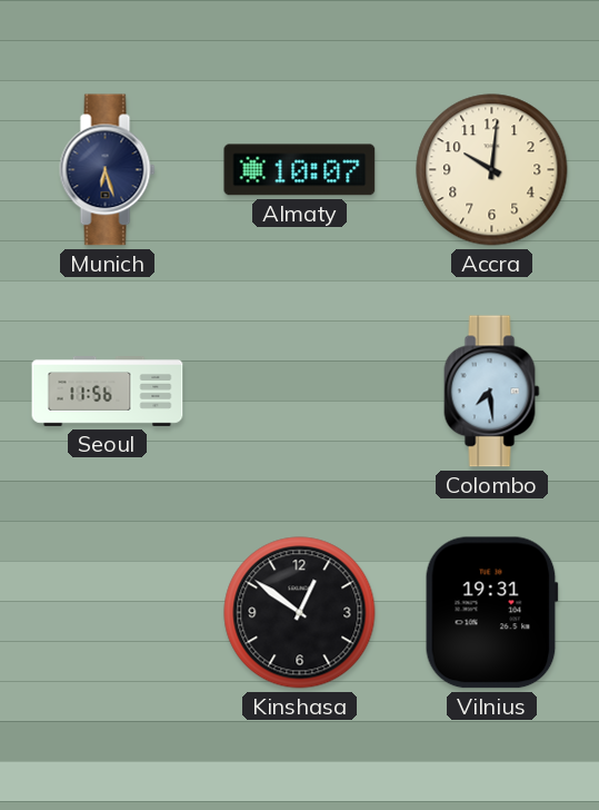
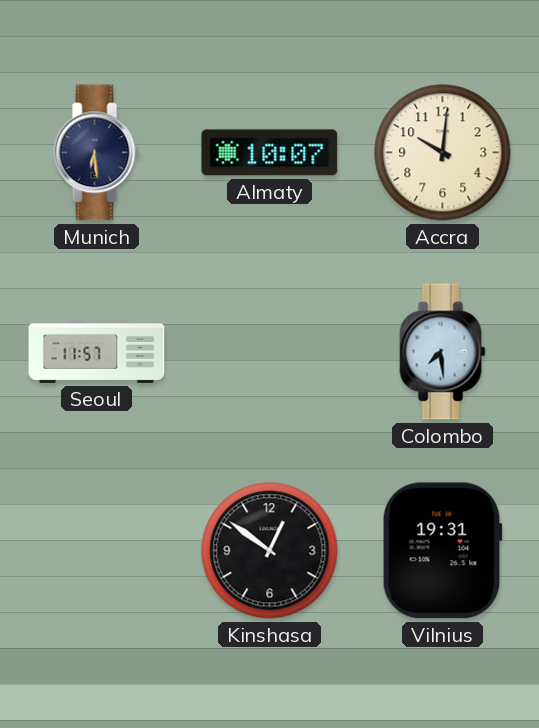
Munich: 6:27 -> 6:29
Seoul: 11:56 -> 11:57
